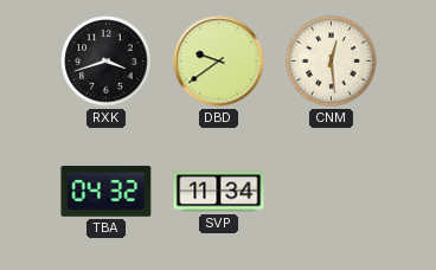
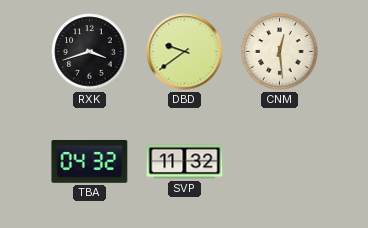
SVP: 11:34 -> 11:32
